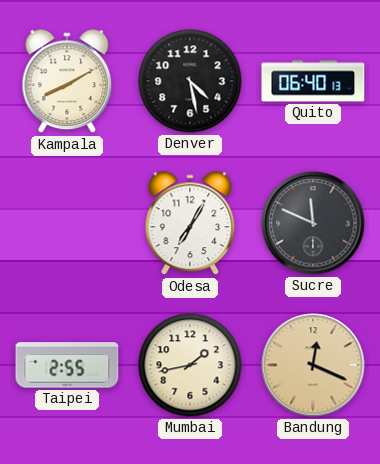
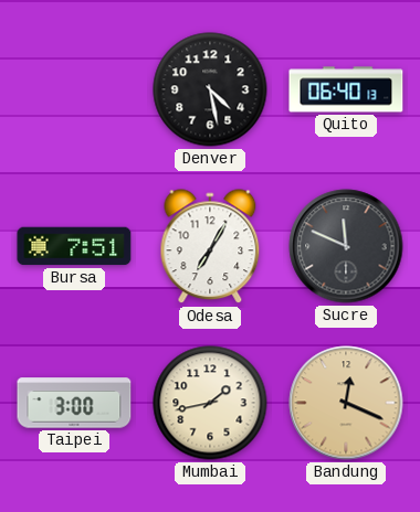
Kampala: 8:10 -> none
Bursa: none -> 7:51
Taipei: 2:55 -> 3:00
